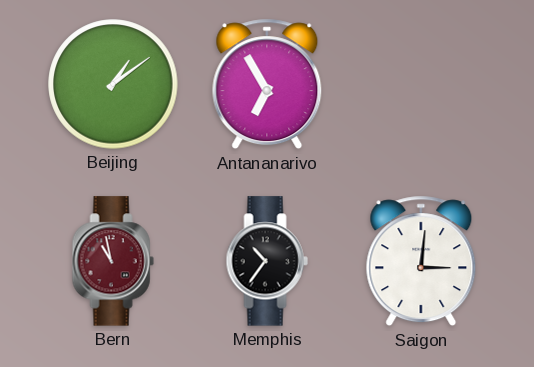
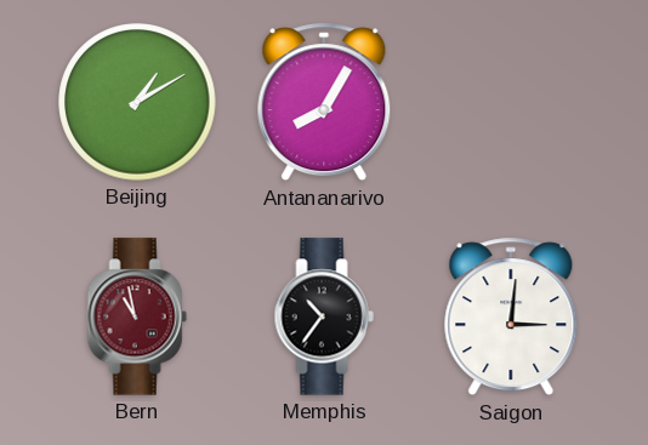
Beijing: 1:09 -> 1:10
Antananarivo: 6:55 -> 8:05
